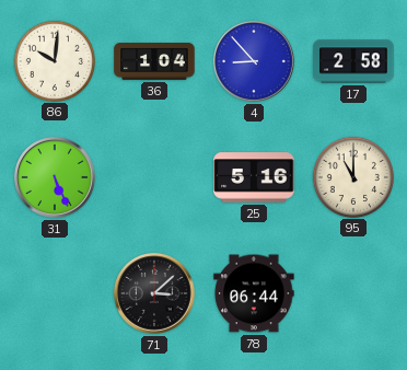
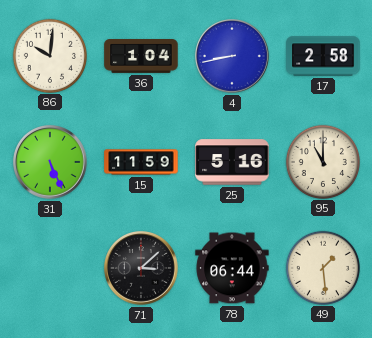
4: 8:53 -> 8:43
15: none -> 11:59
49: none -> 1:29
